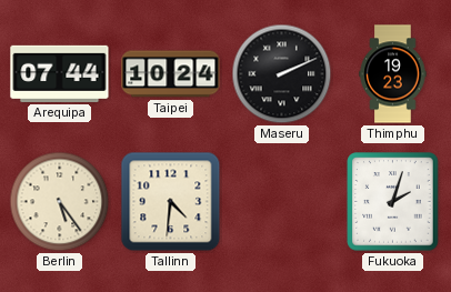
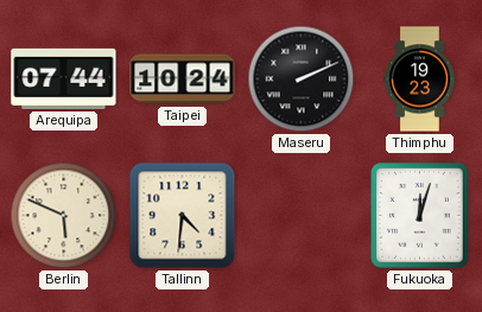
Berlin: 5:24 -> 5:49
Fukuoka: 2:03 -> 12:03
